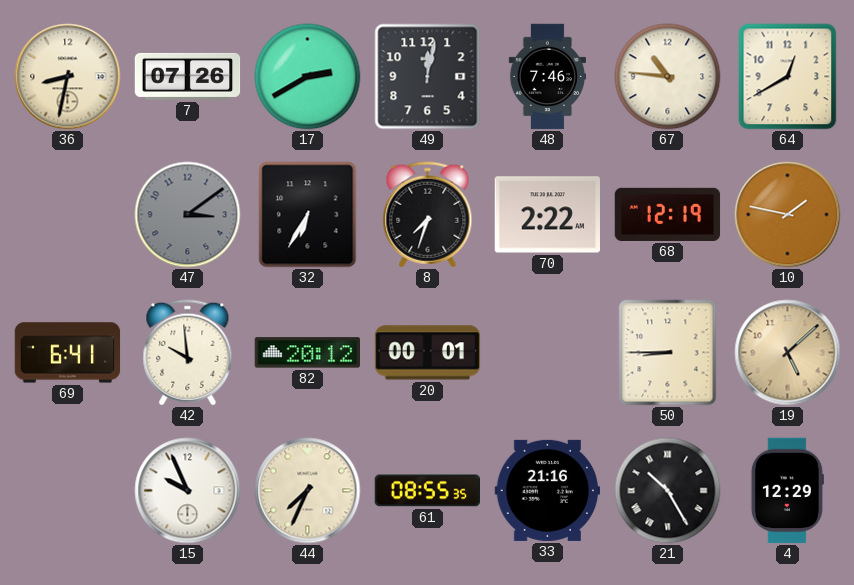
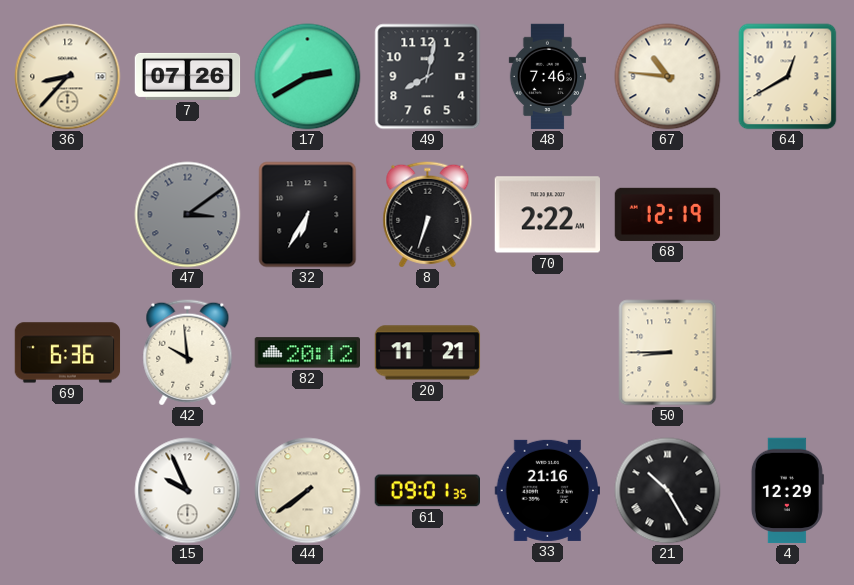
36: 8:32 -> 8:37
49: 12:02 -> 8:02
8: 7:33 -> 6:33
10: 1:47 -> none
69: 6:41 -> 6:36
20: 00:01 -> 11:21
19: 5:08 -> none
44: 7:34 -> 7:39
61: 08:55 -> 09:01
